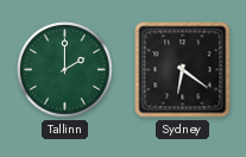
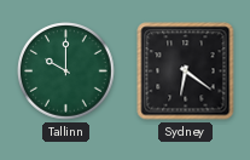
Tallinn: 2:00 -> 10:00
